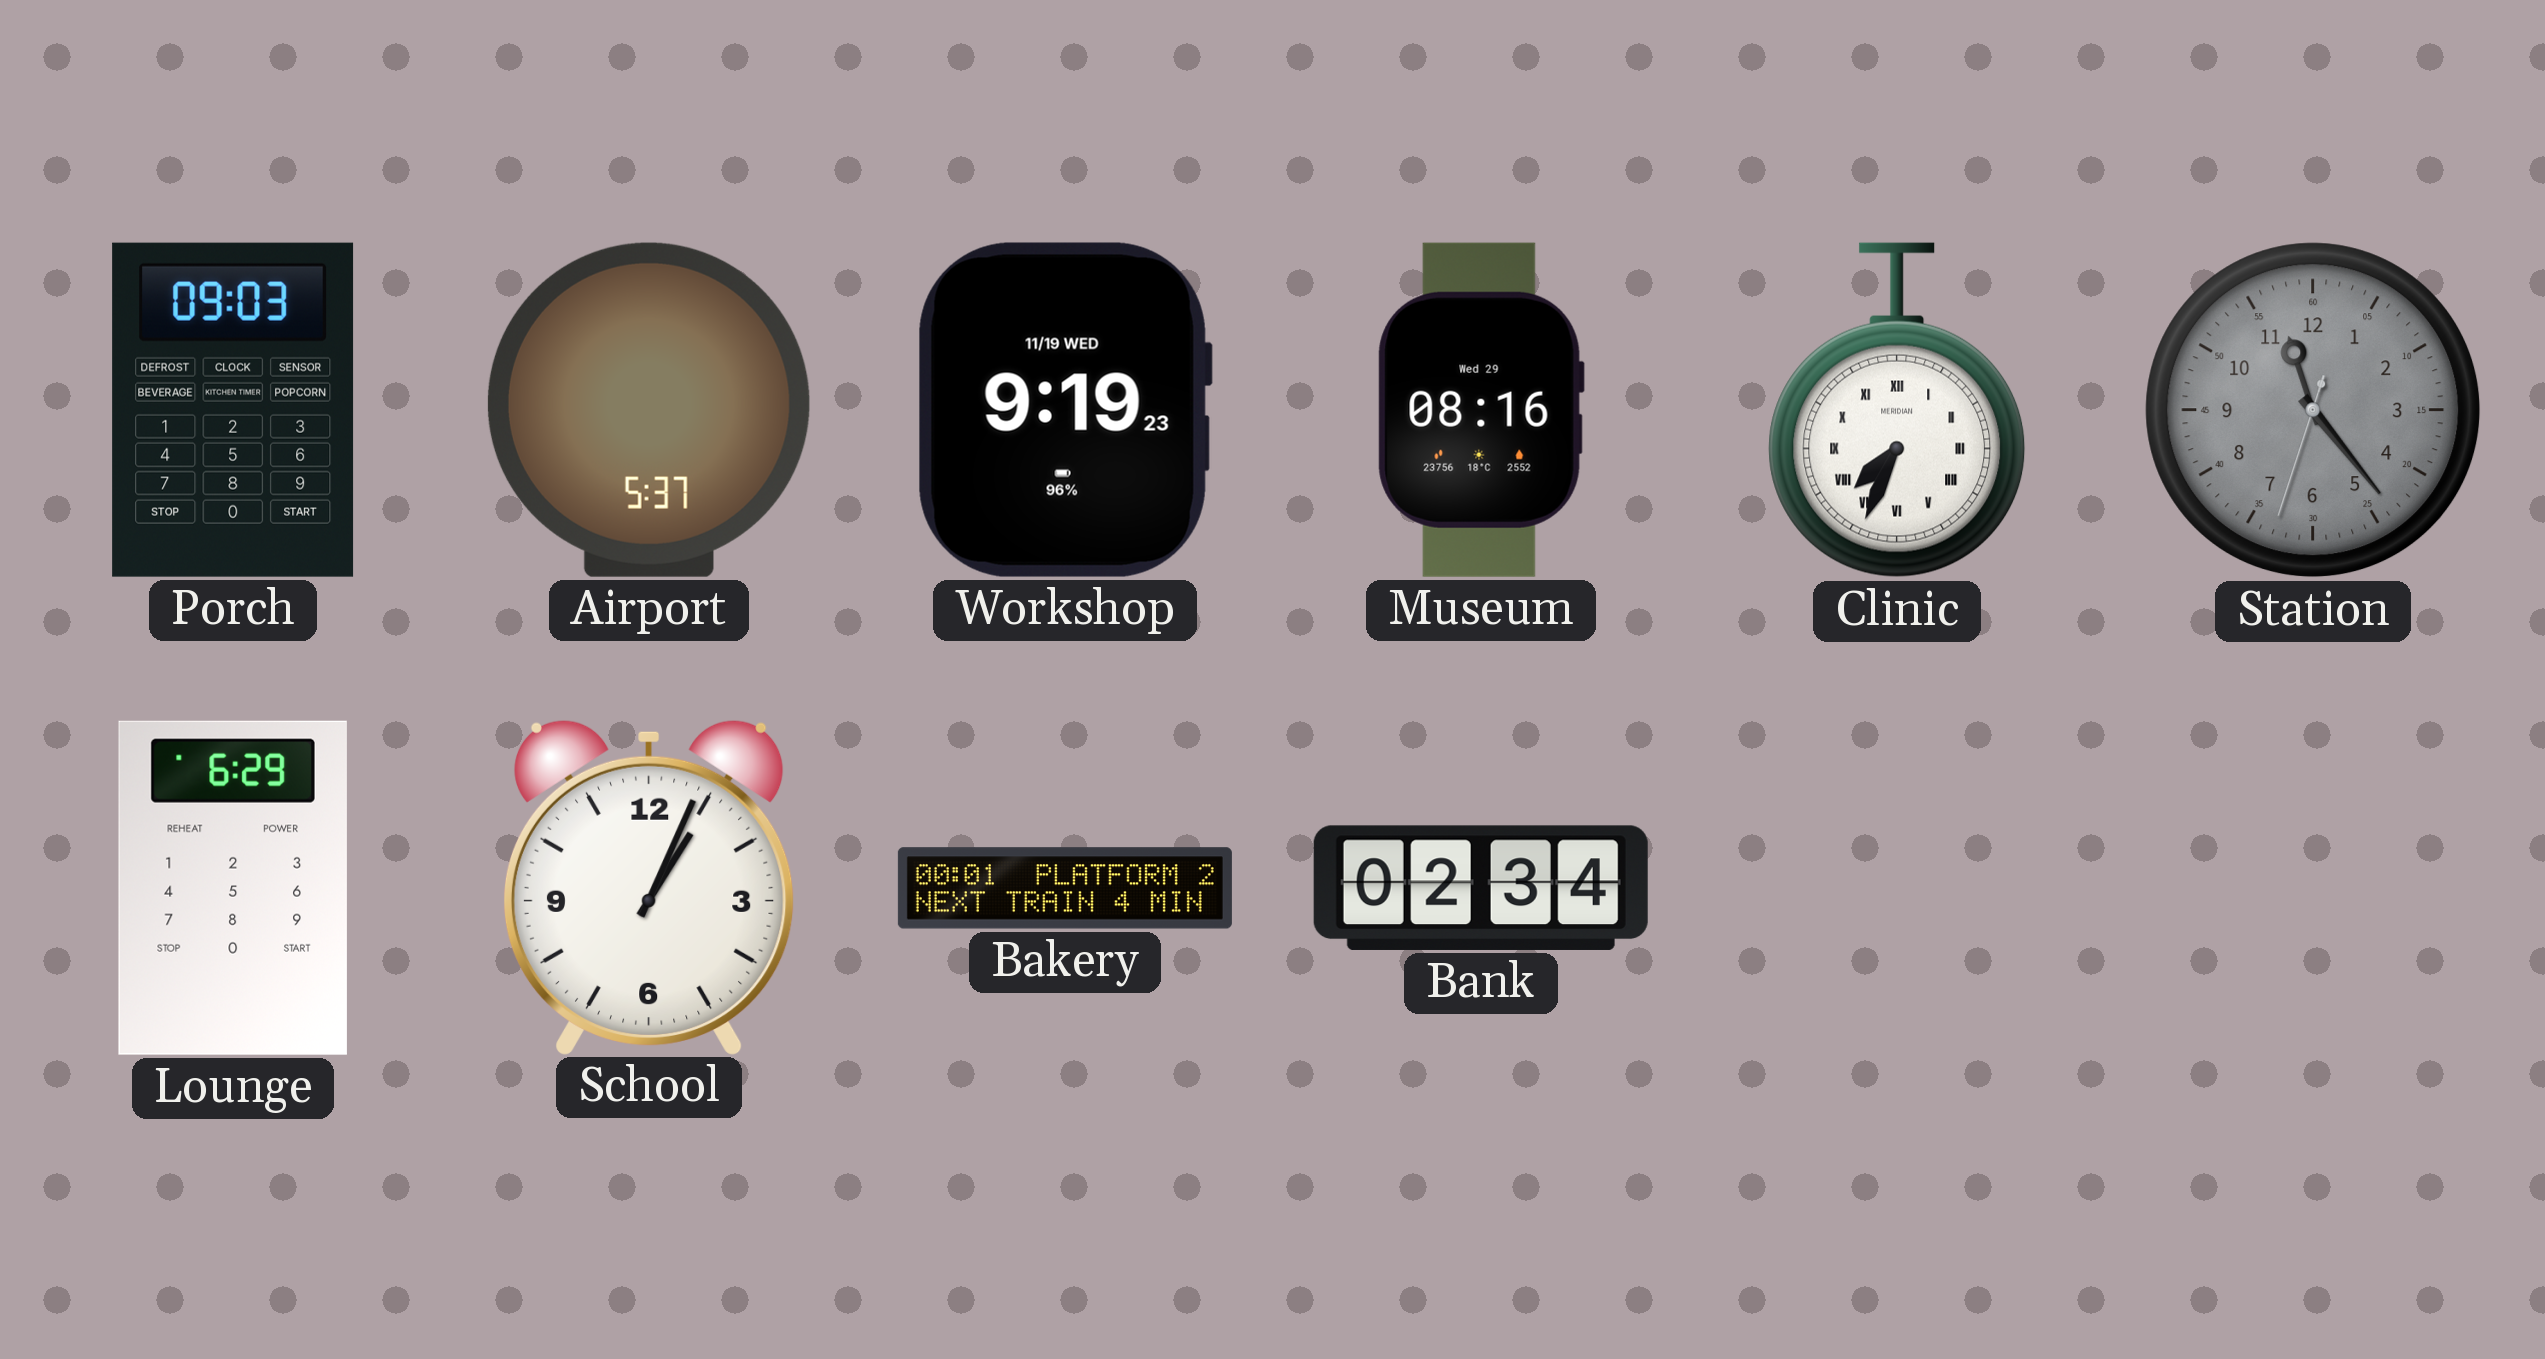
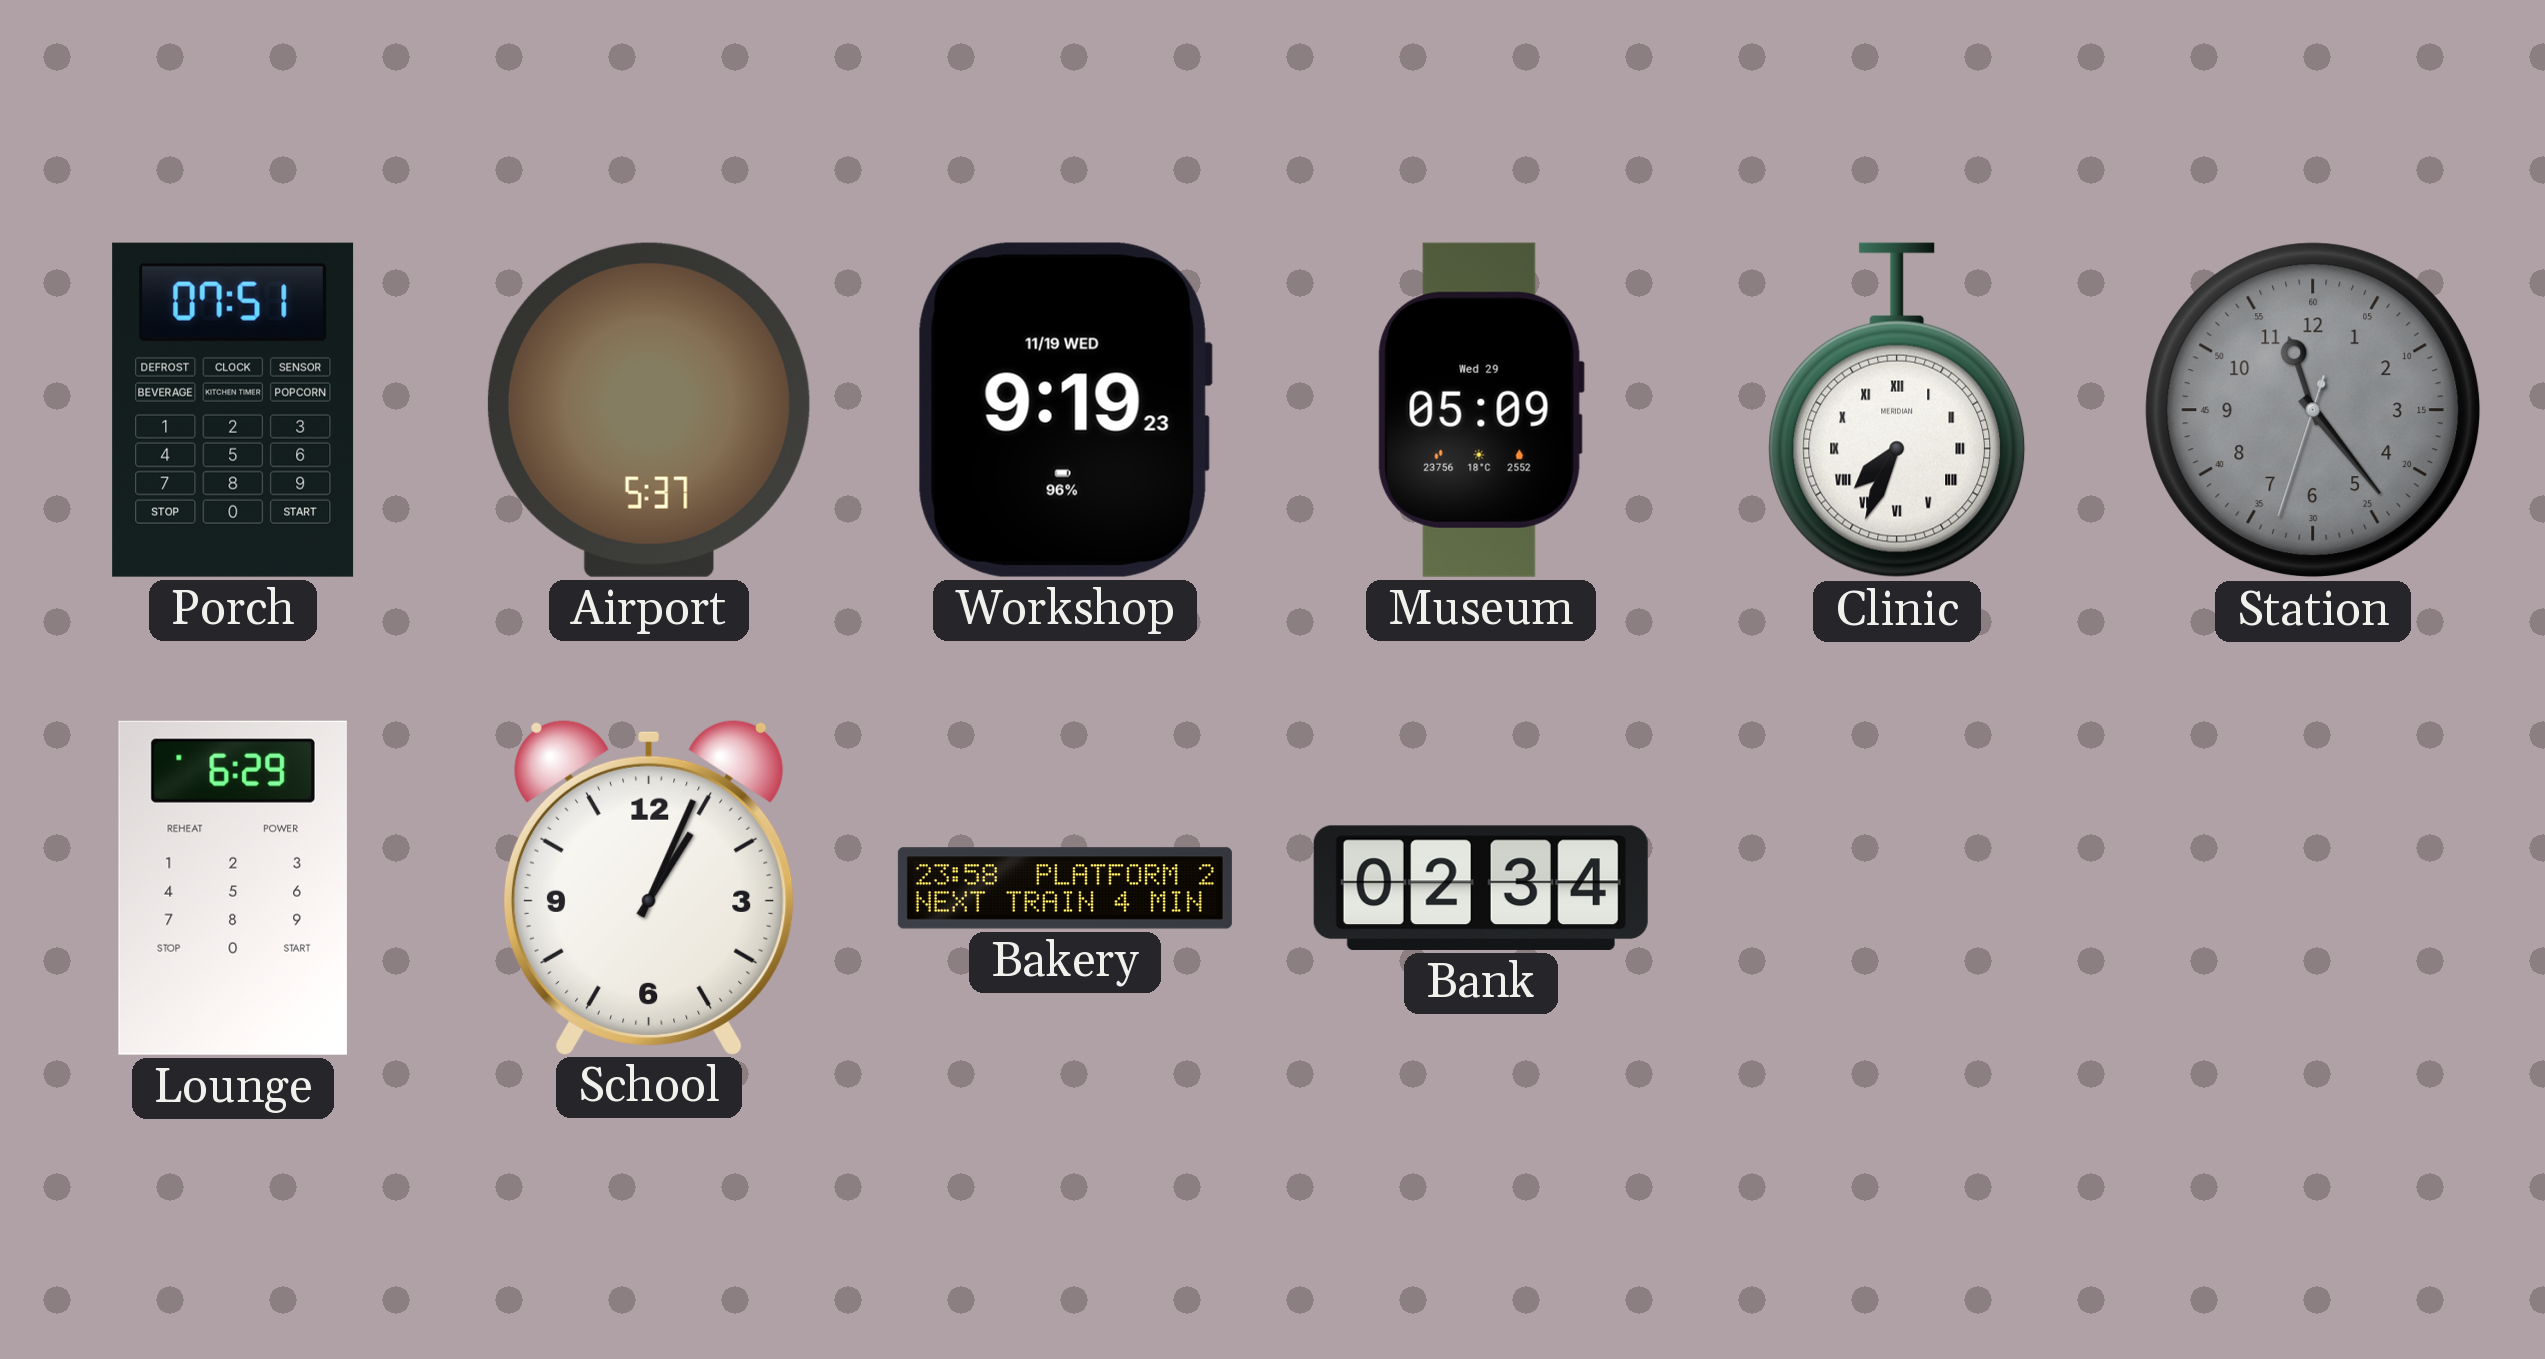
Porch: 09:03 -> 07:51
Museum: 08:16 -> 05:09
Bakery: 00:01 -> 23:58
